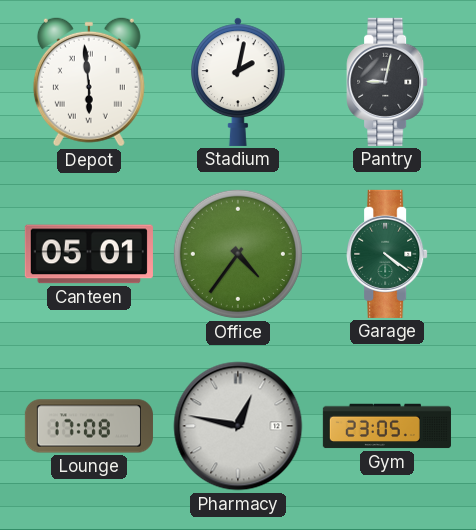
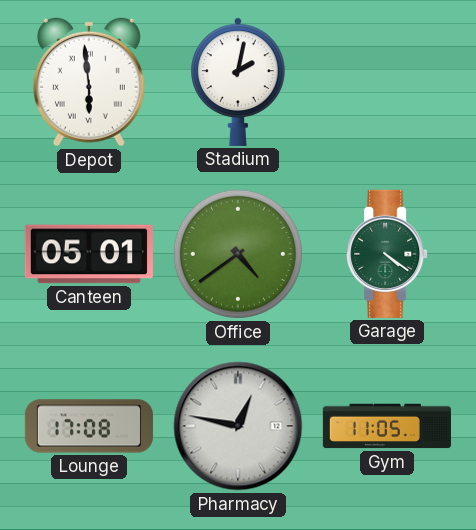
Pantry: 9:02 -> none
Office: 4:36 -> 4:39
Gym: 23:05 -> 11:05
